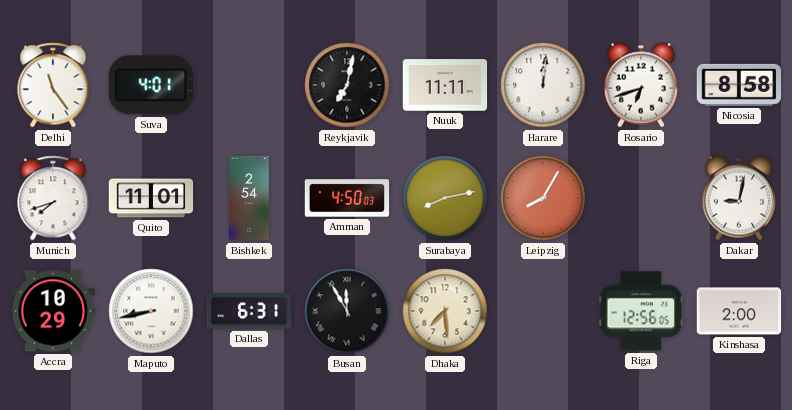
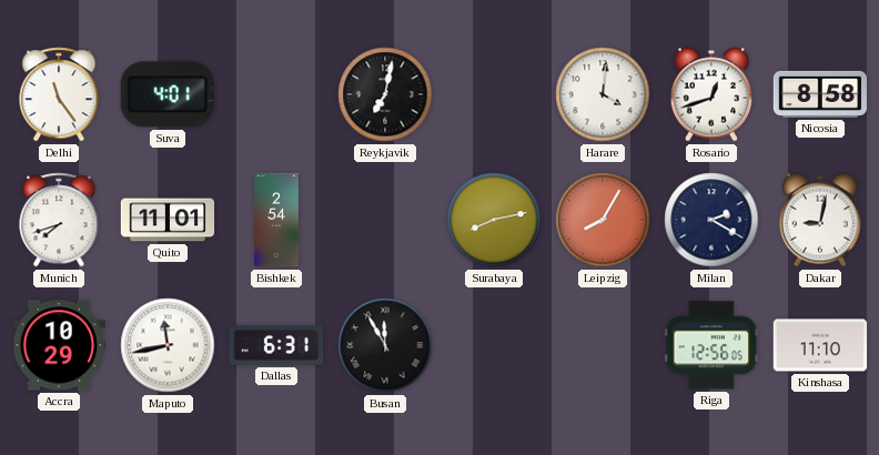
Nuuk: 11:11 -> none
Harare: 12:01 -> 4:01
Rosario: 6:42 -> 12:42
Amman: 4:50 -> none
Milan: none -> 2:20
Maputo: 8:43 -> 11:43
Dhaka: 7:29 -> none
Kinshasa: 2:00 -> 11:10
